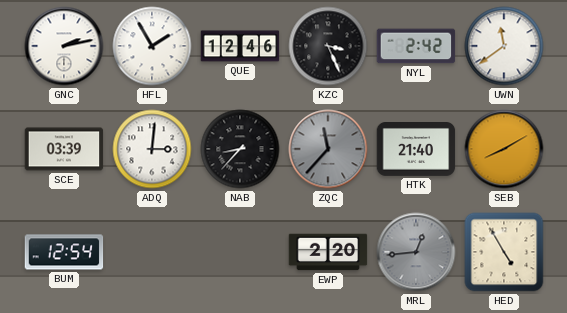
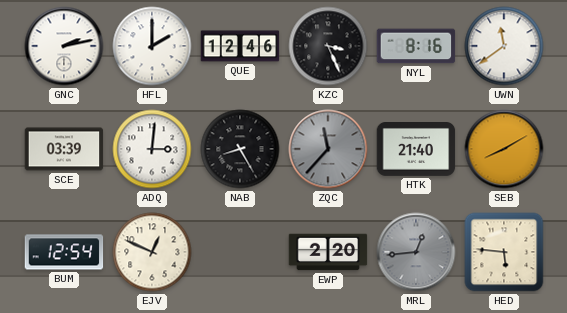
HFL: 1:55 -> 2:00
NYL: 2:42 -> 8:16
NAB: 8:37 -> 8:25
EJV: none -> 12:49
HED: 4:55 -> 5:46
